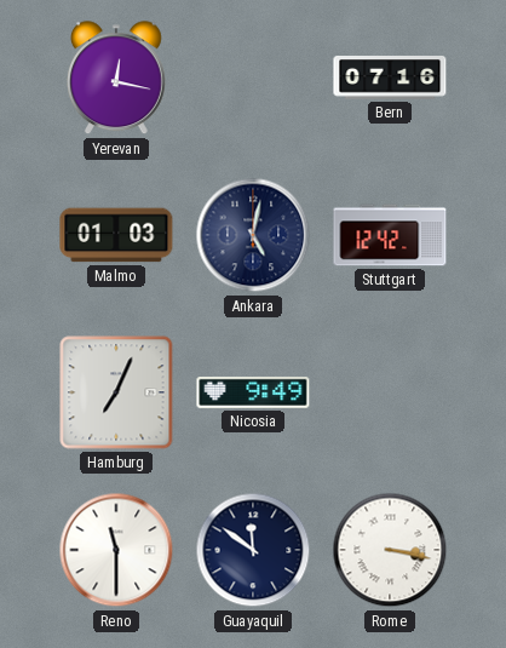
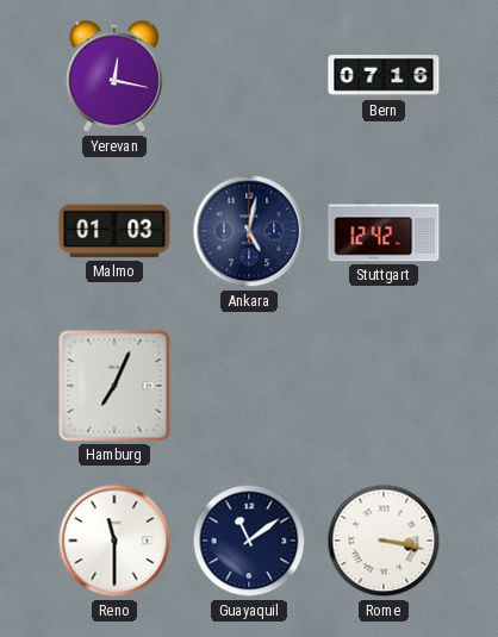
Nicosia: 9:49 -> none
Guayaquil: 11:51 -> 11:09
